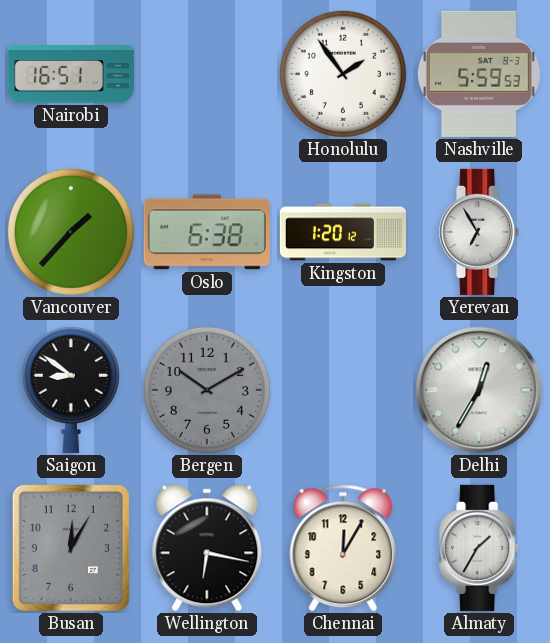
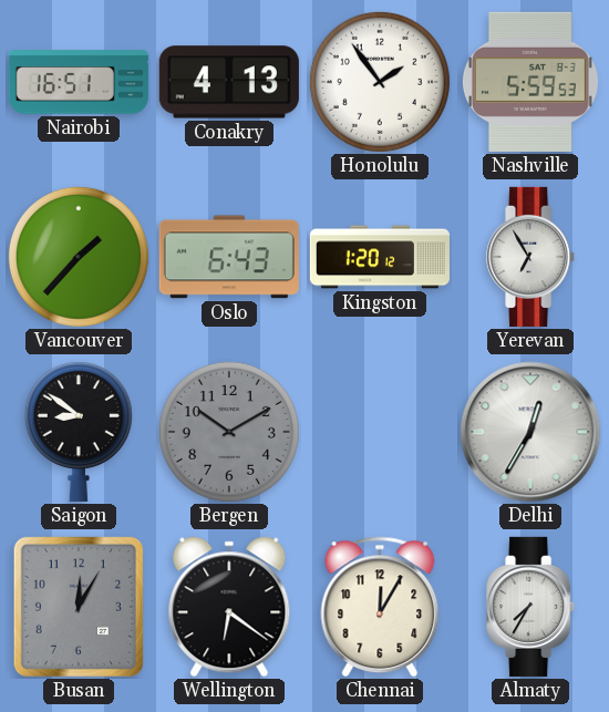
Conakry: none -> 4:13
Oslo: 6:38 -> 6:43
Wellington: 6:17 -> 6:21
Almaty: 1:35 -> 7:35
